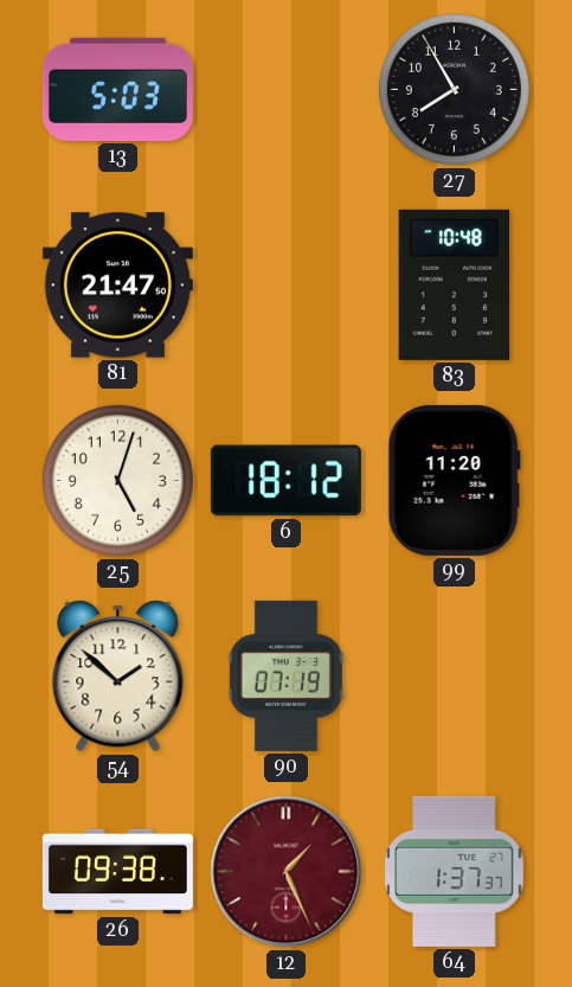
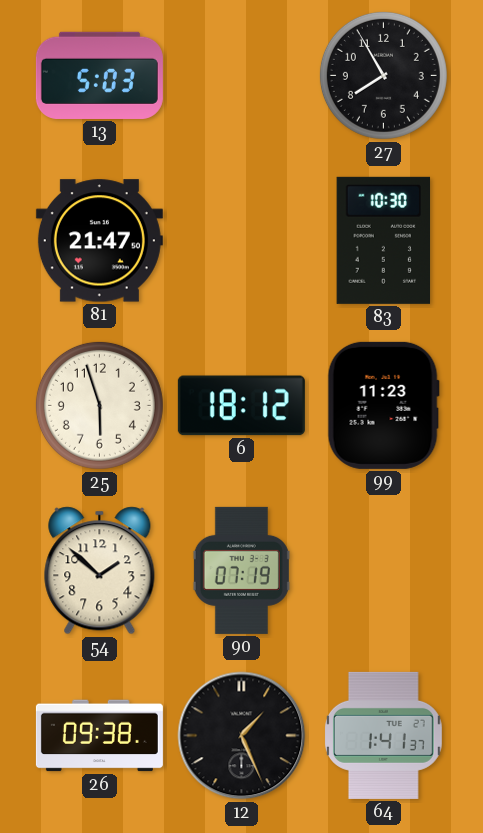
83: 10:48 -> 10:30
25: 5:03 -> 5:57
99: 11:20 -> 11:23
12 dial: burgundy -> black
64: 1:37 -> 1:41
